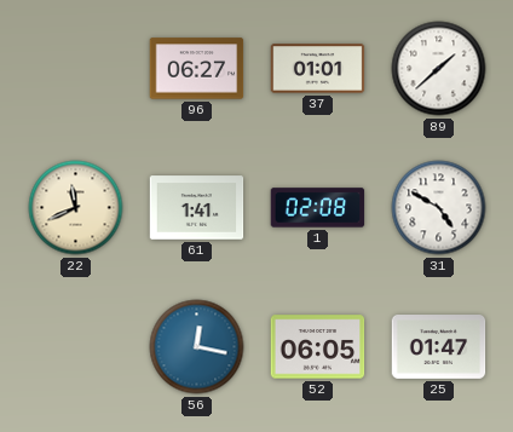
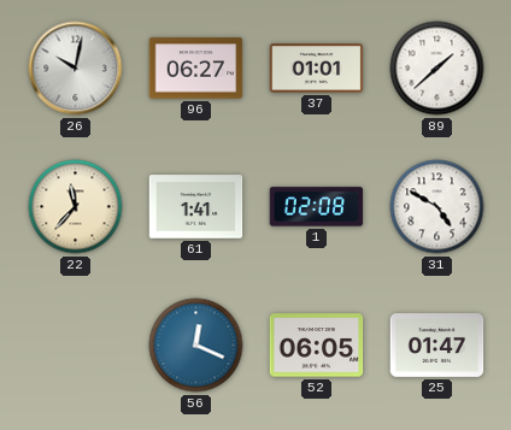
26: none -> 10:02
22: 11:41 -> 11:37
56: 12:17 -> 12:19
